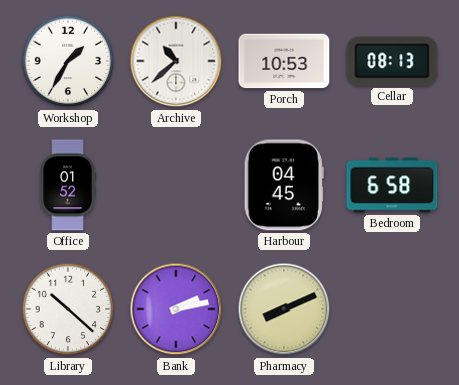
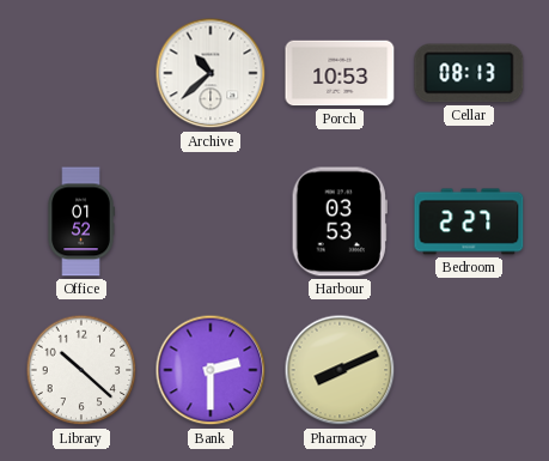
Workshop: 1:35 -> none
Harbour: 04:45 -> 03:53
Bedroom: 6:58 -> 2:27
Bank: 2:13 -> 2:30
